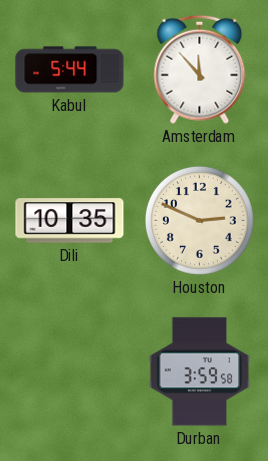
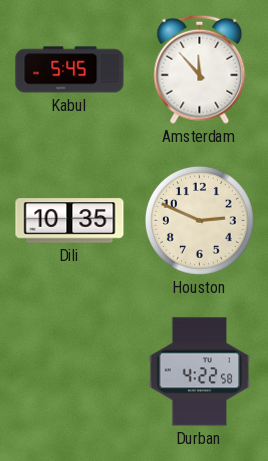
Kabul: 5:44 -> 5:45
Durban: 3:59 -> 4:22
